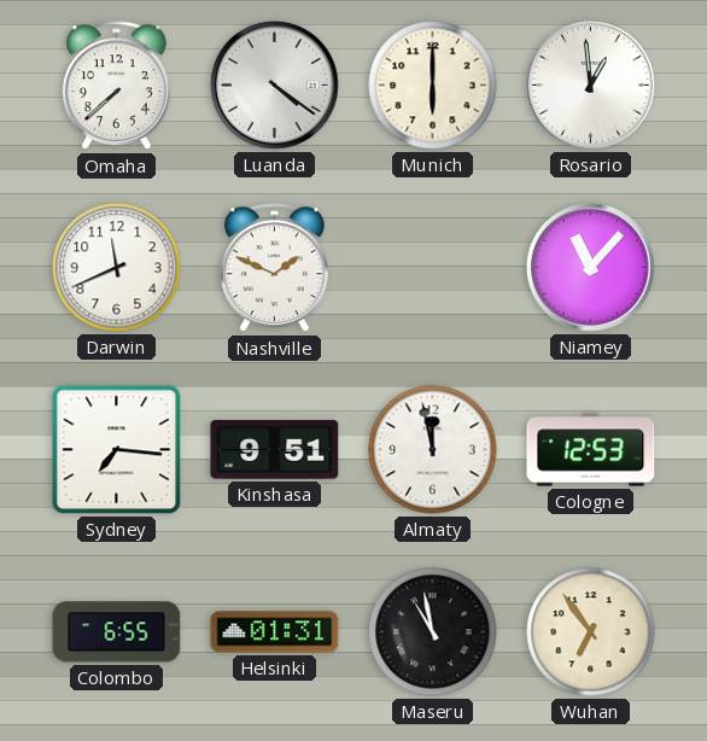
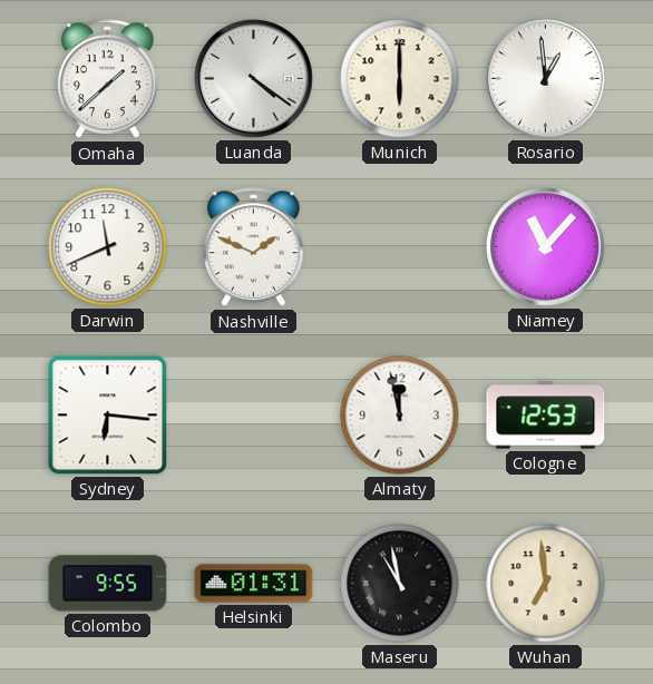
Omaha: 7:38 -> 1:38
Sydney: 7:16 -> 6:16
Kinshasa: 9:51 -> none
Colombo: 6:55 -> 9:55
Wuhan: 6:54 -> 6:59
